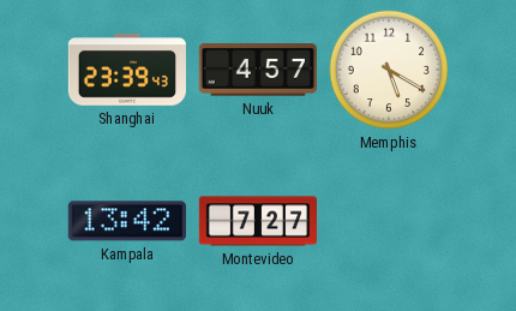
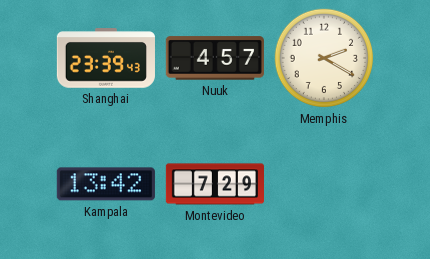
Memphis: 5:20 -> 2:20
Montevideo: 7:27 -> 7:29
